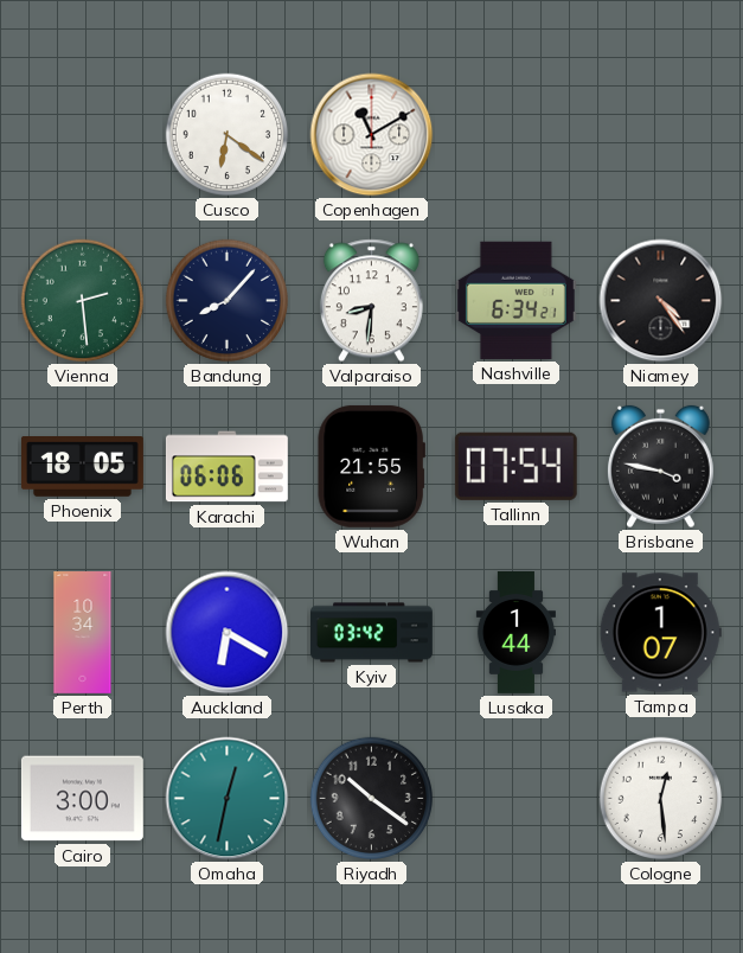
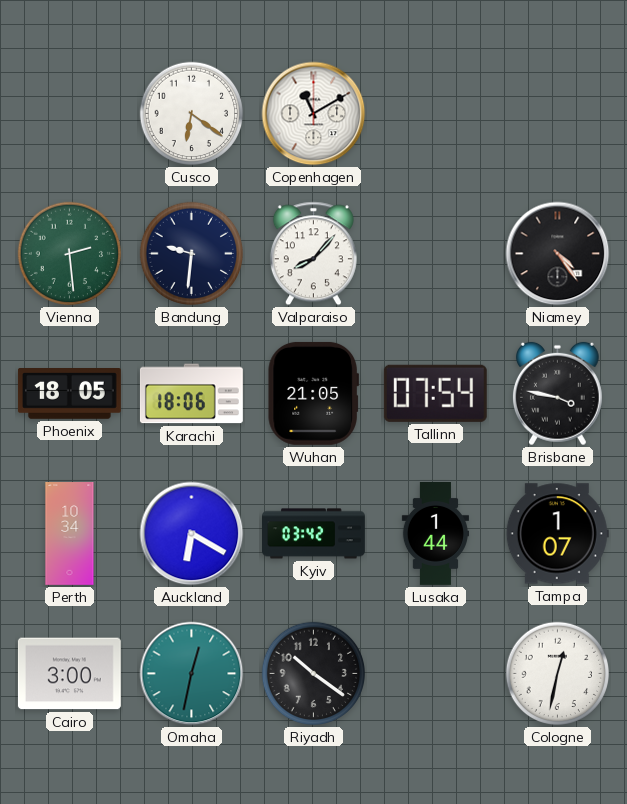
Bandung: 8:07 -> 9:31
Valparaiso: 8:31 -> 8:07
Nashville: 6:34 -> none
Karachi: 06:06 -> 18:06
Wuhan: 21:55 -> 21:05
Cologne: 12:29 -> 12:32
